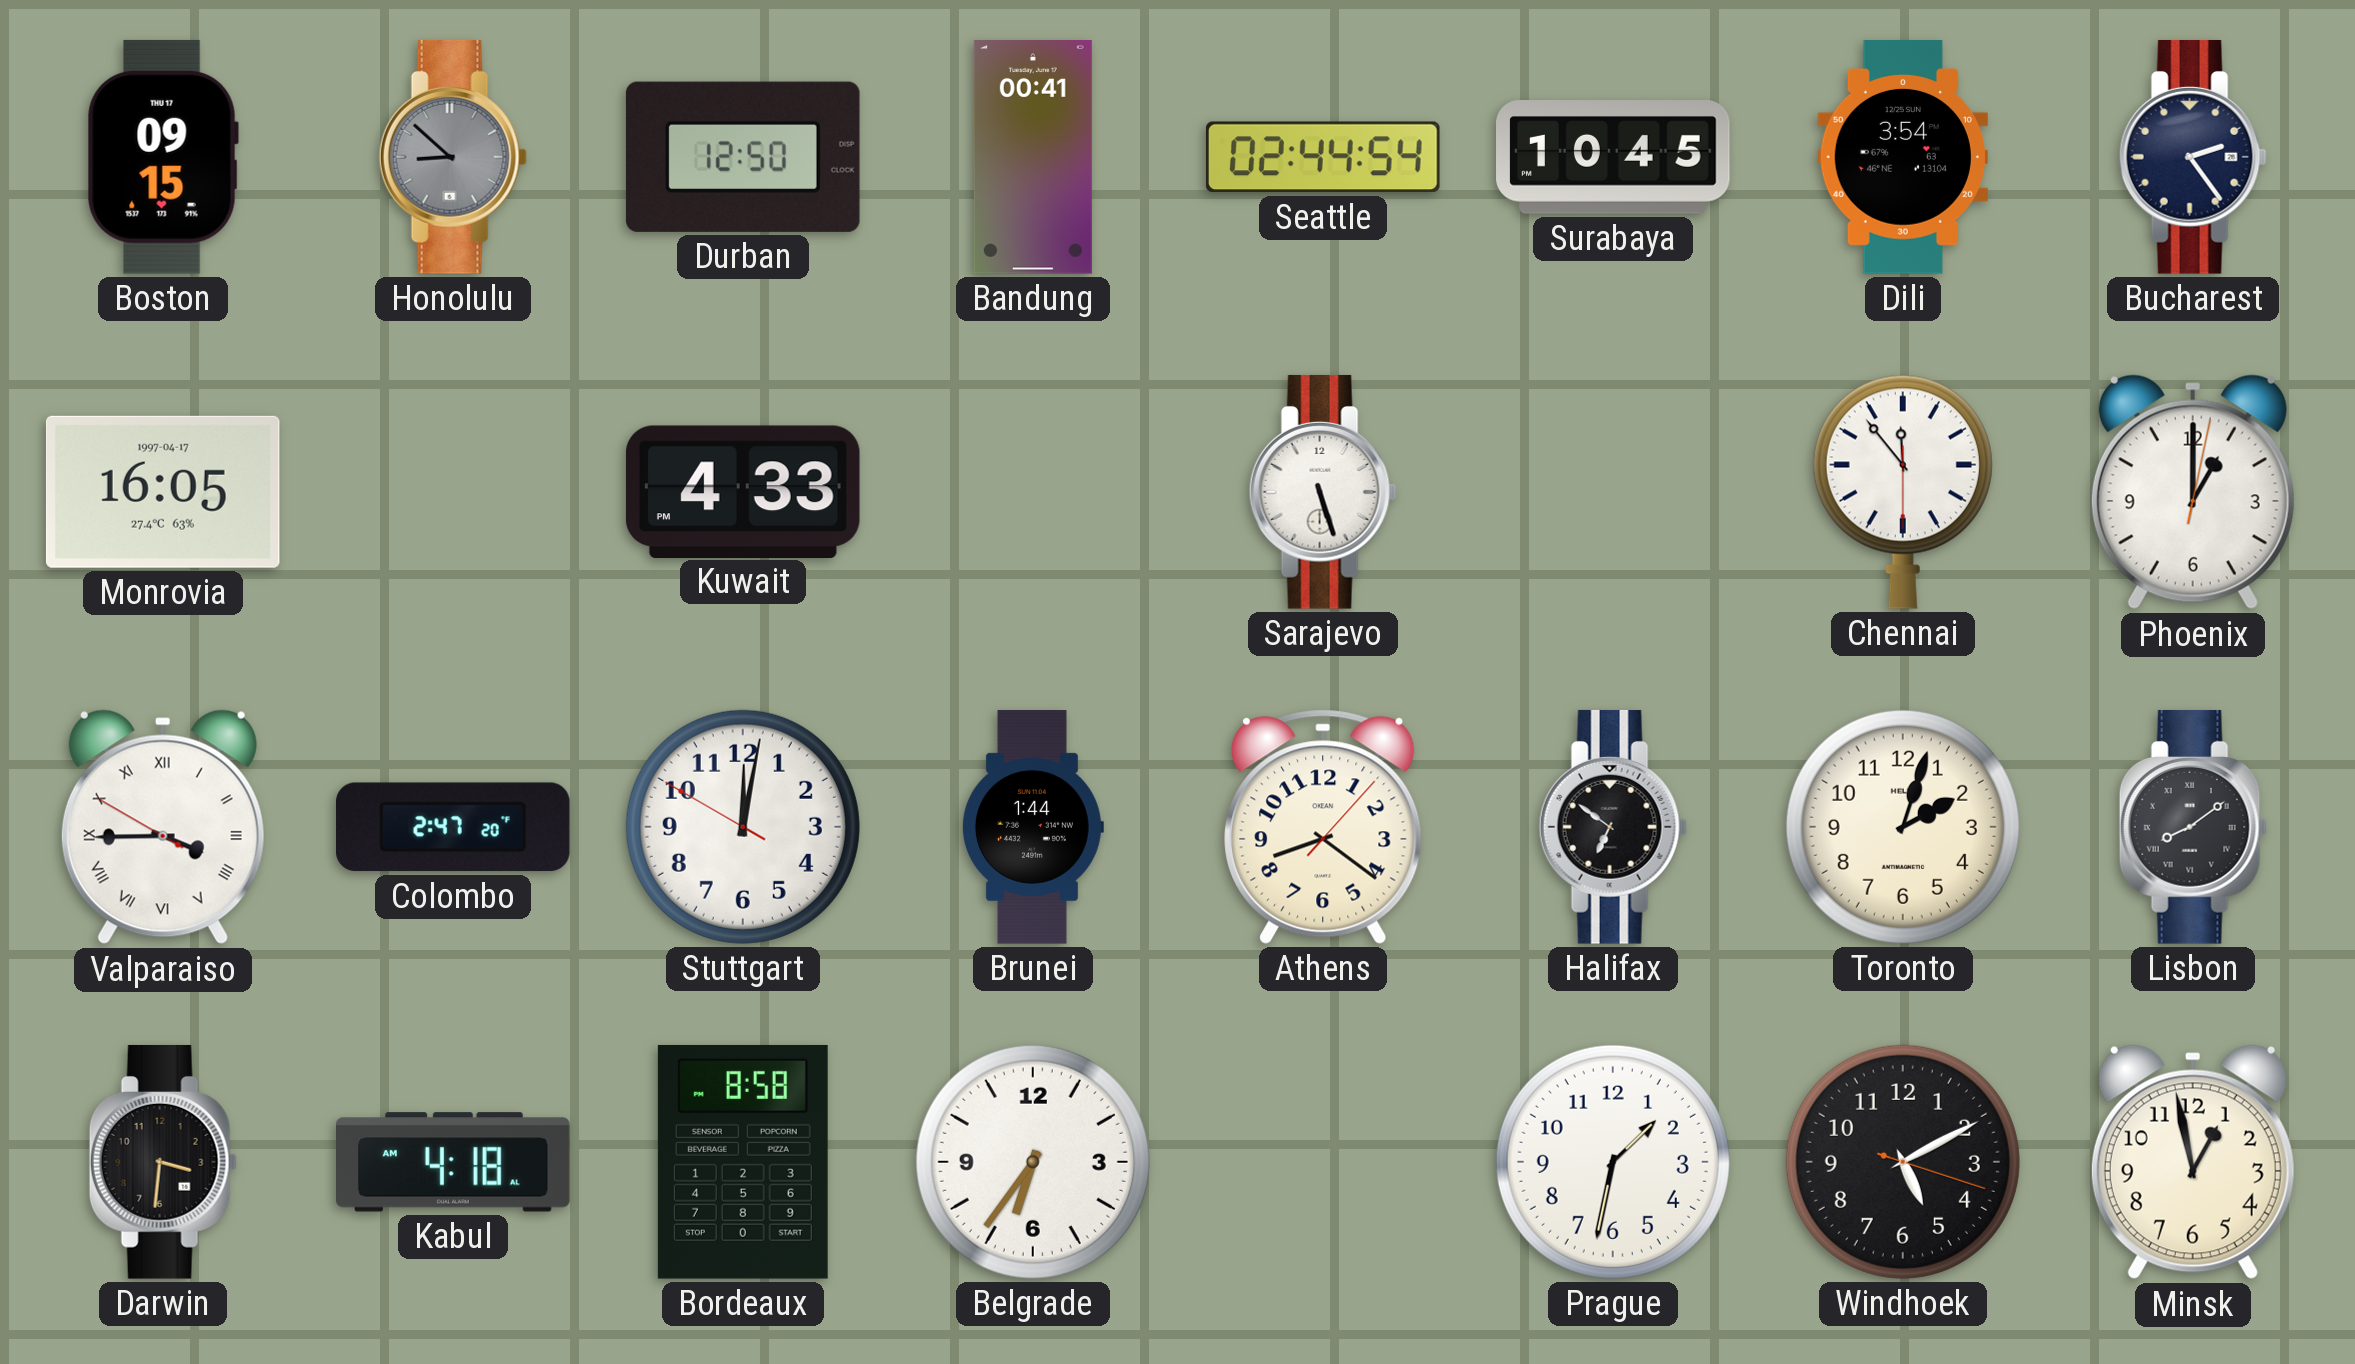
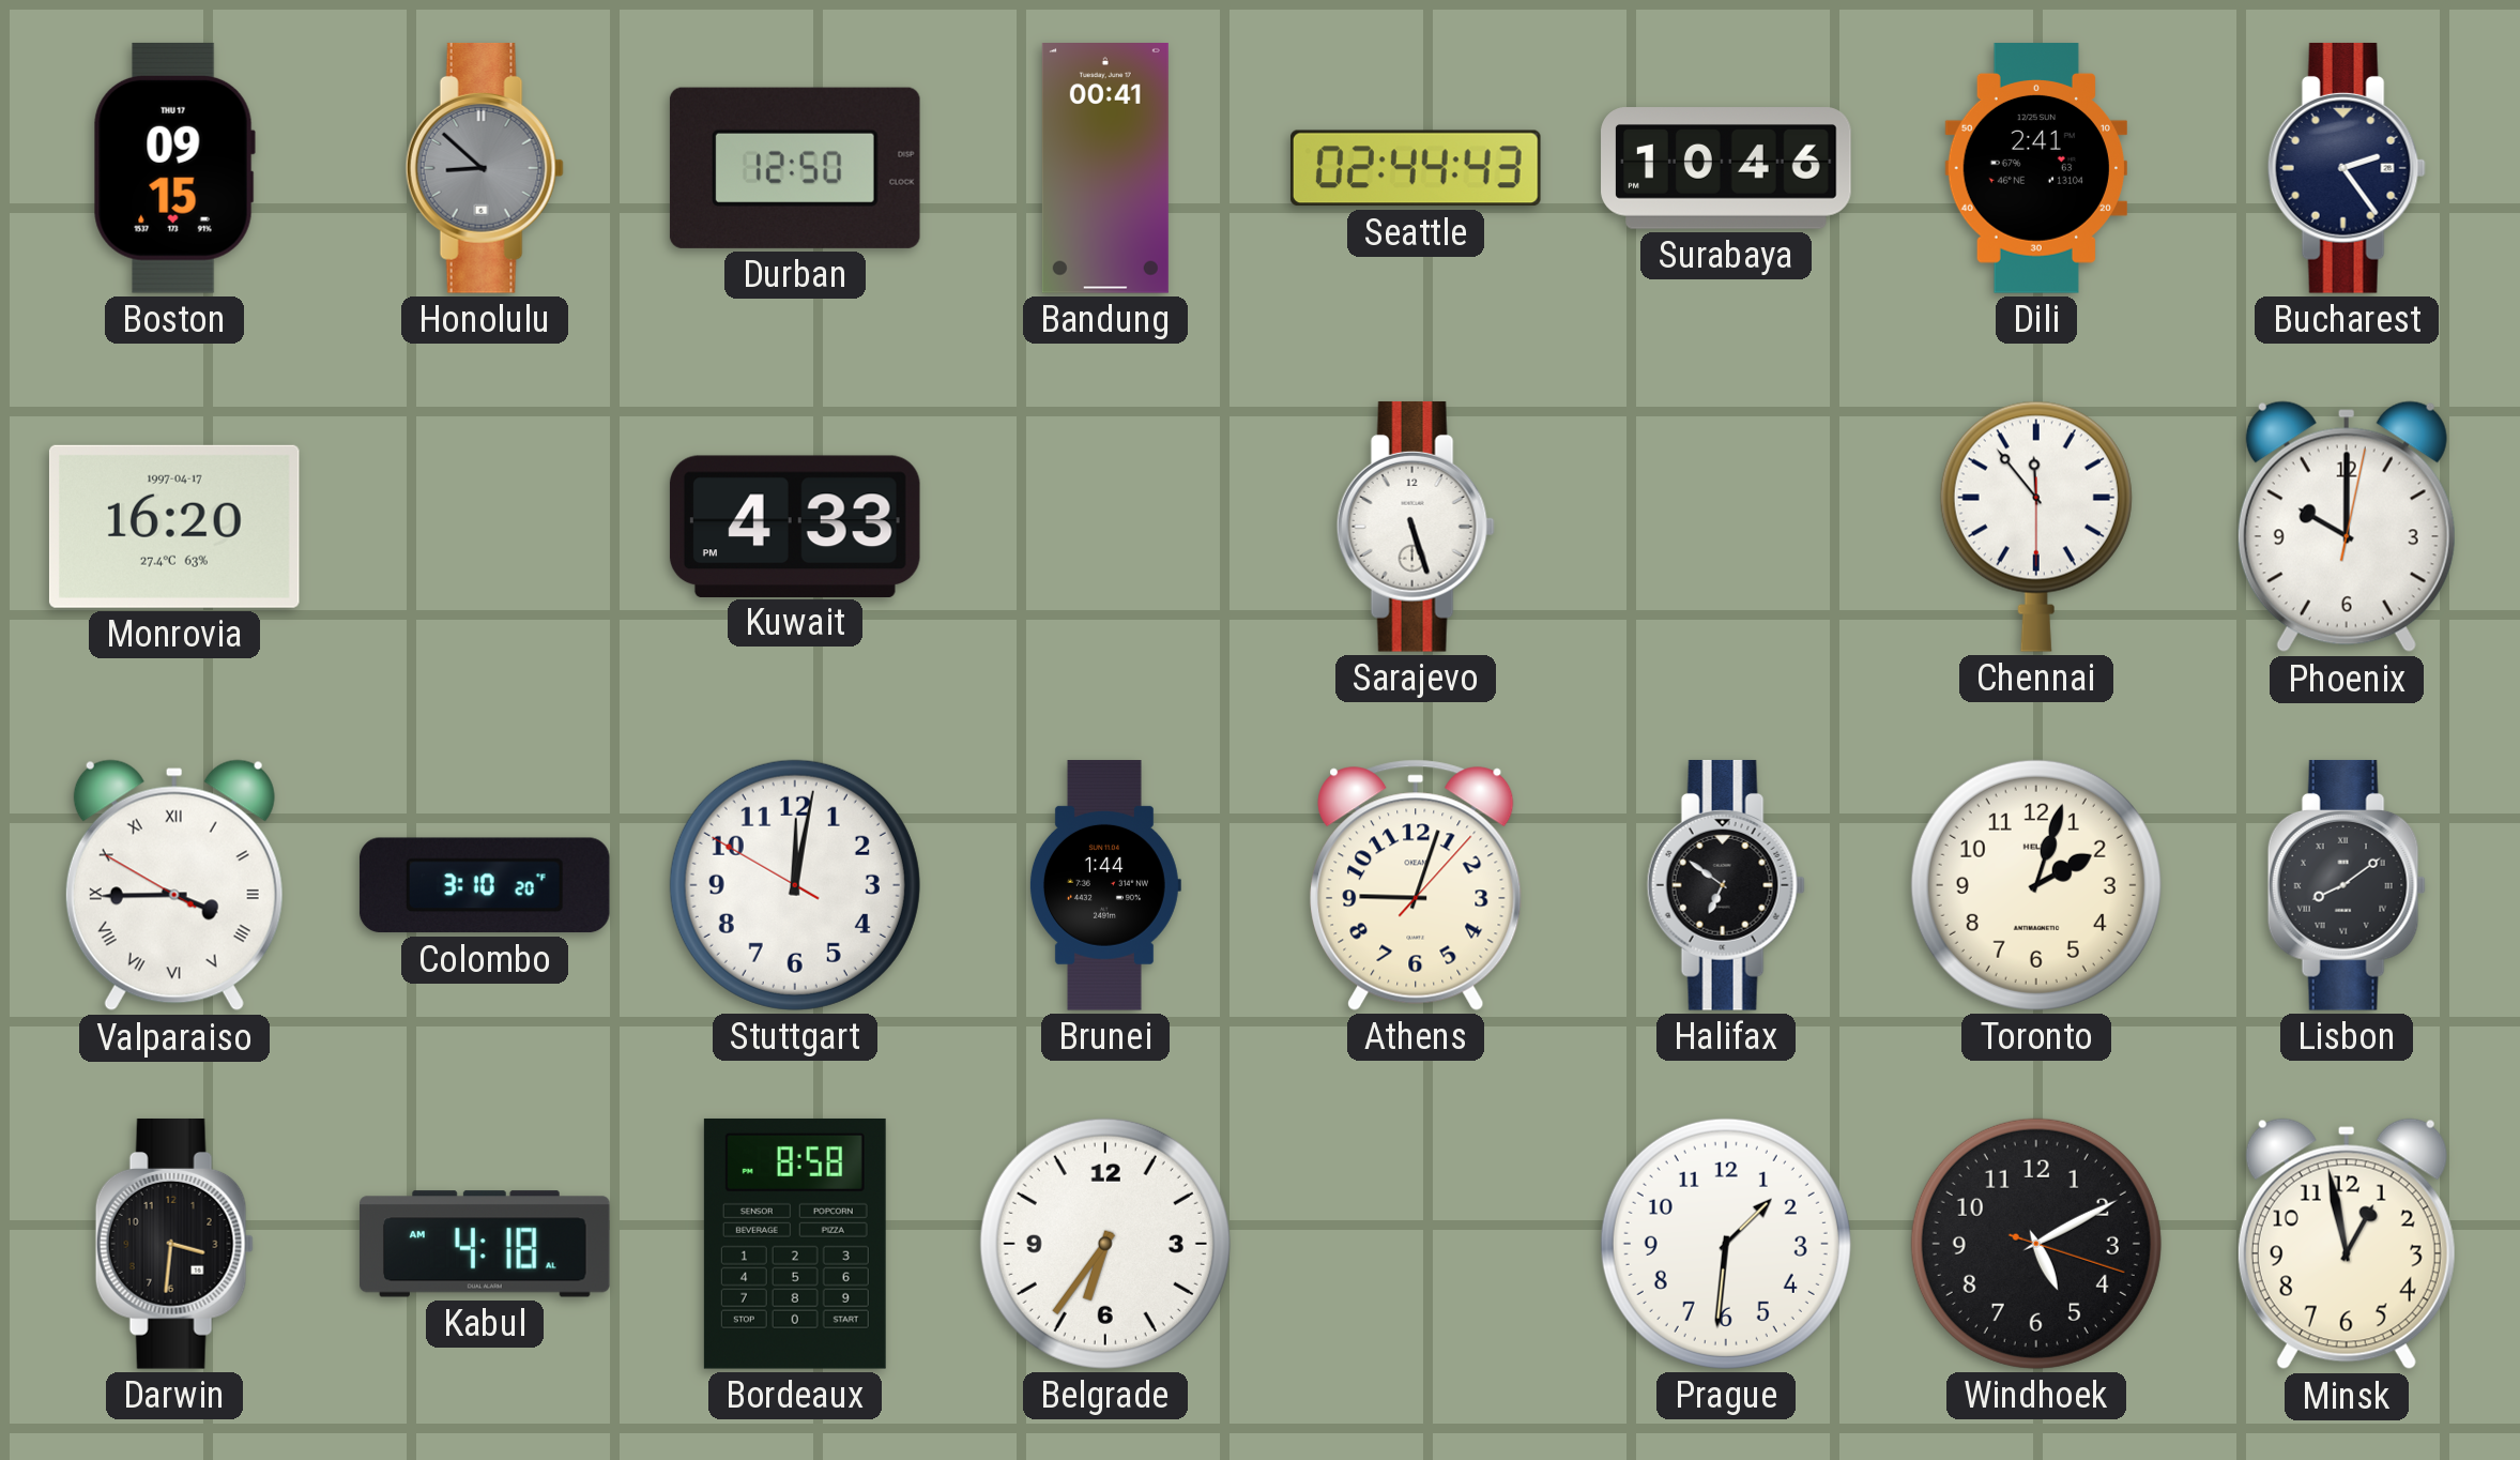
Seattle: 02:44:54 -> 02:44:43
Surabaya: 10:45 -> 10:46
Dili: 3:54 -> 2:41
Monrovia: 16:05 -> 16:20
Phoenix: 1:00 -> 10:00
Colombo: 2:47 -> 3:10
Athens: 8:21 -> 9:03
Prague: 1:32 -> 1:31
